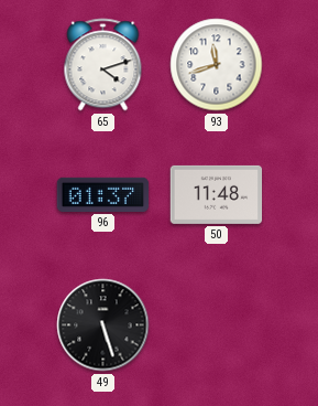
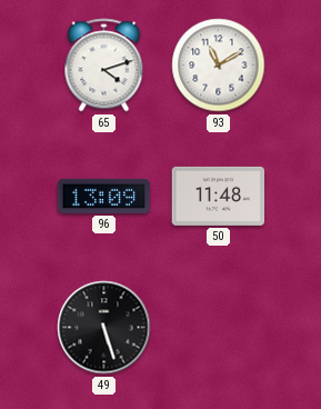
93: 11:42 -> 11:10
96: 01:37 -> 13:09
